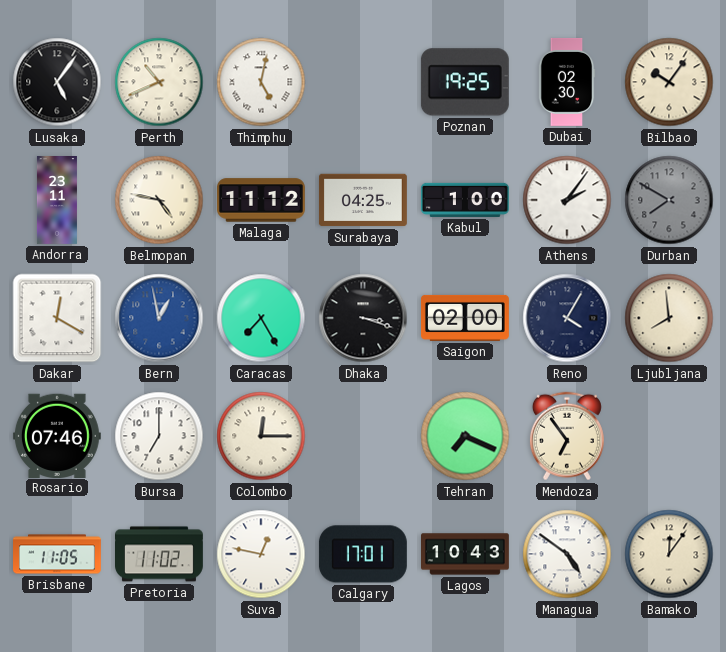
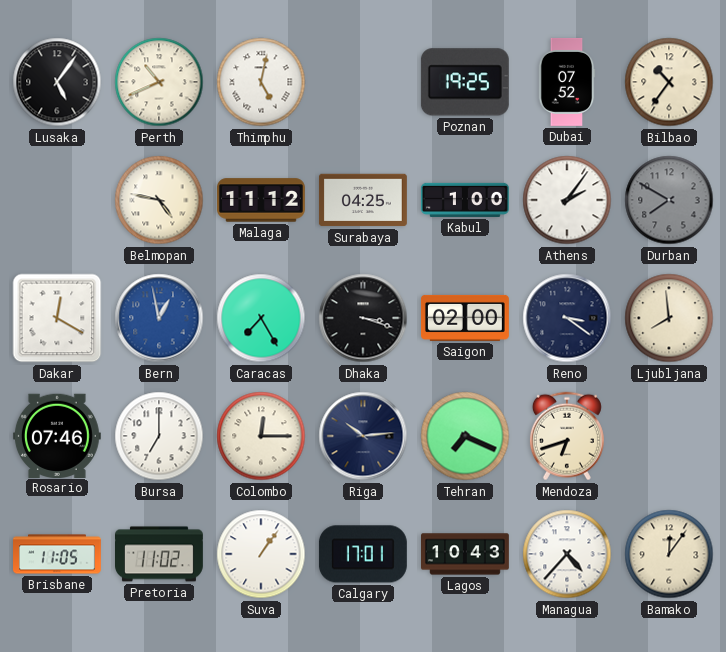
Dubai: 02:30 -> 07:52
Bilbao: 10:06 -> 10:36
Andorra: 23:11 -> none
Reno: 4:05 -> 3:21
Riga: none -> 10:14
Mendoza: 6:54 -> 6:42
Suva: 12:47 -> 1:06
Managua: 4:51 -> 4:37
